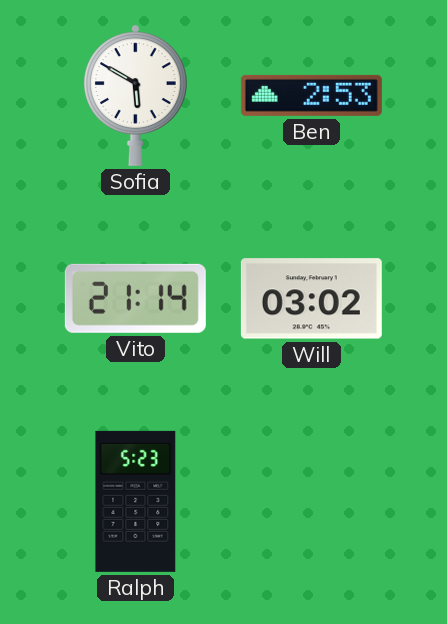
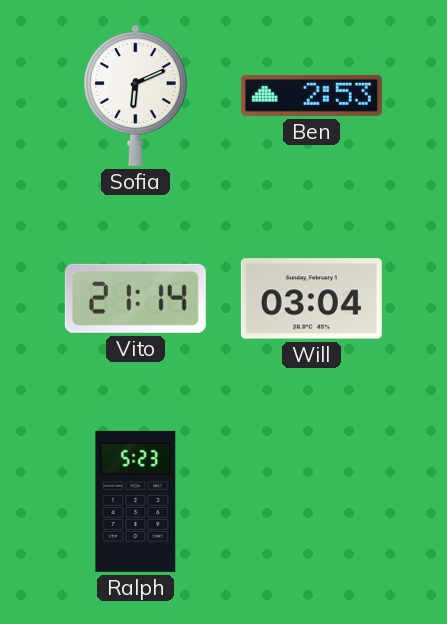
Sofia: 5:50 -> 6:11
Will: 03:02 -> 03:04
